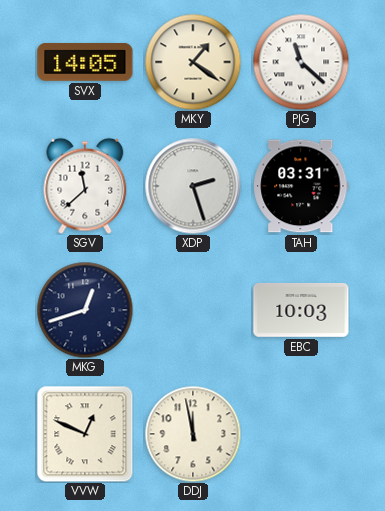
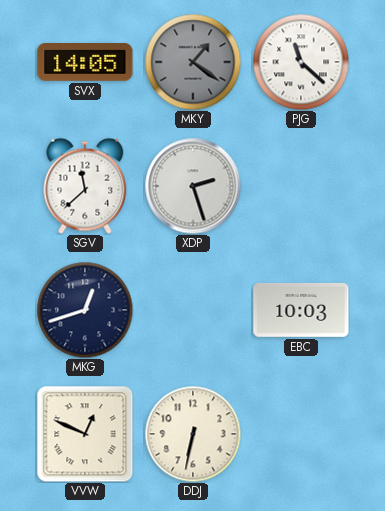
MKY dial: cream -> grey
TAH: 03:31 -> none
DDJ: 11:58 -> 6:32
